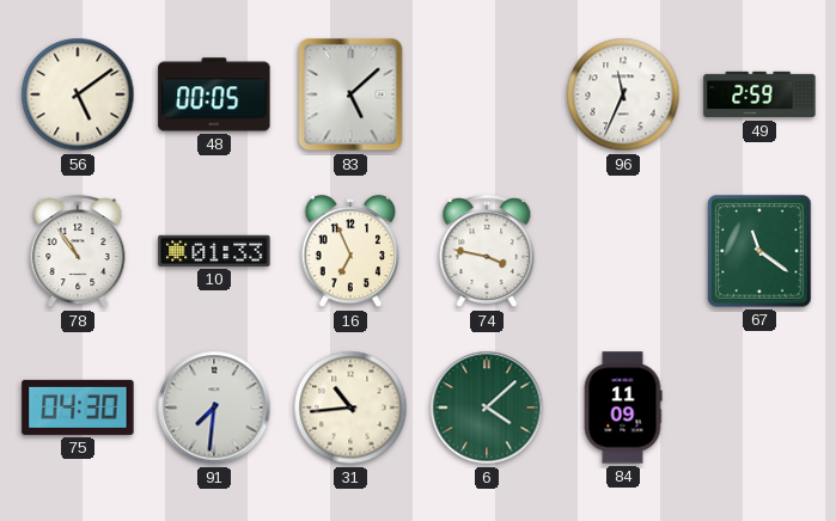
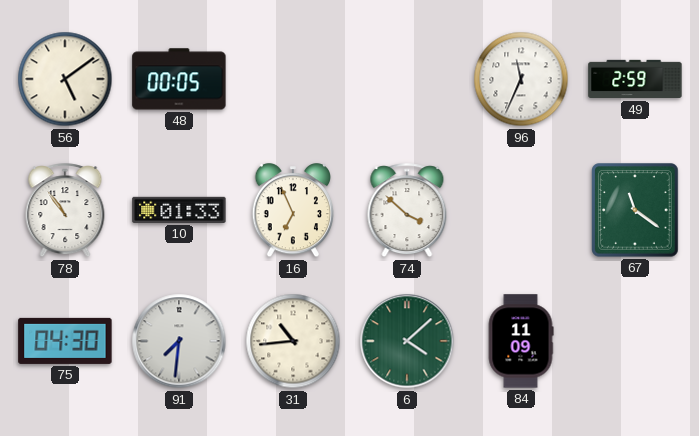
83: 5:08 -> none
74: 3:47 -> 3:52
